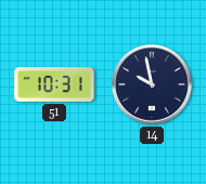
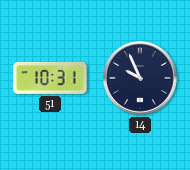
14: 9:58 -> 9:56
